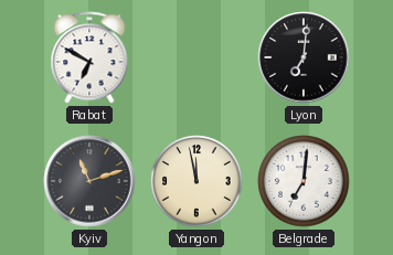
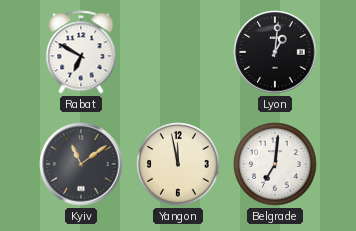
Lyon: 7:01 -> 1:01
Kyiv: 11:12 -> 11:09
